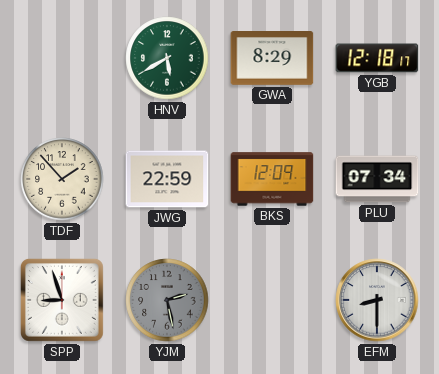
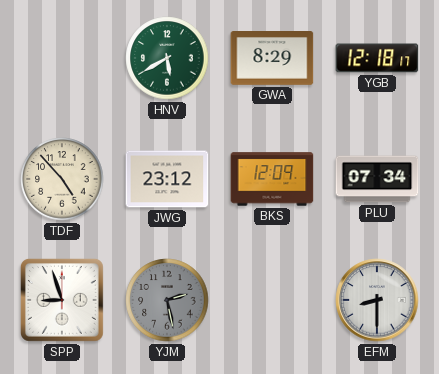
TDF: 1:53 -> 4:53
JWG: 22:59 -> 23:12
